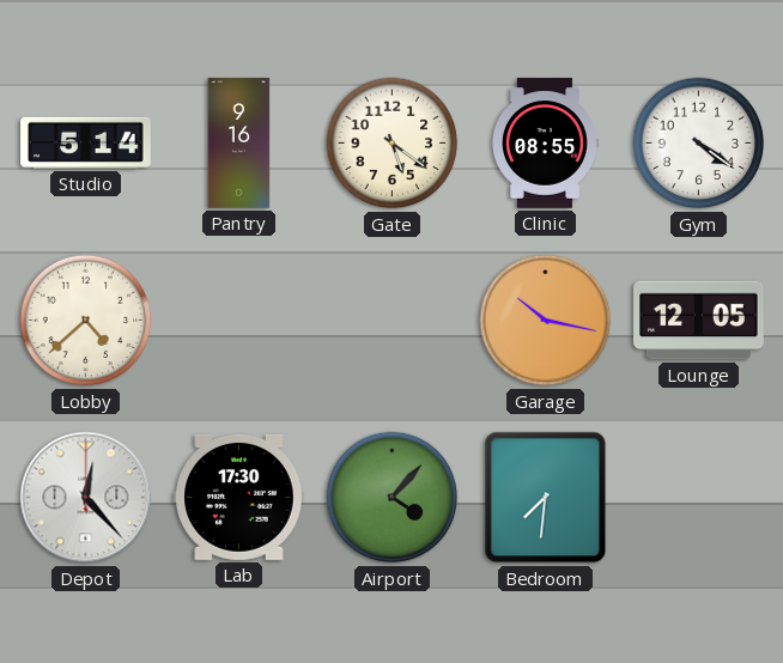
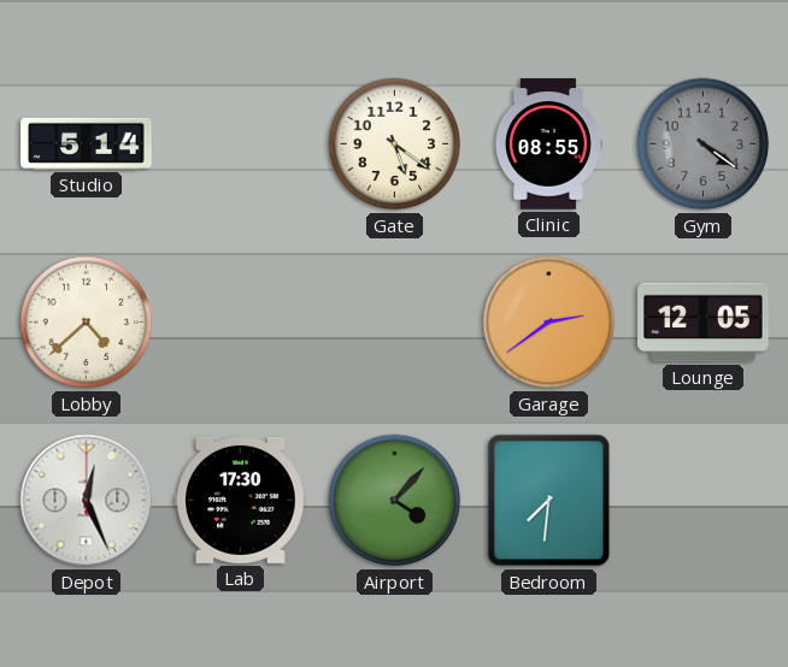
Pantry: 9:16 -> none
Gym dial: white -> grey
Garage: 10:17 -> 2:39
Depot: 12:23 -> 12:26
